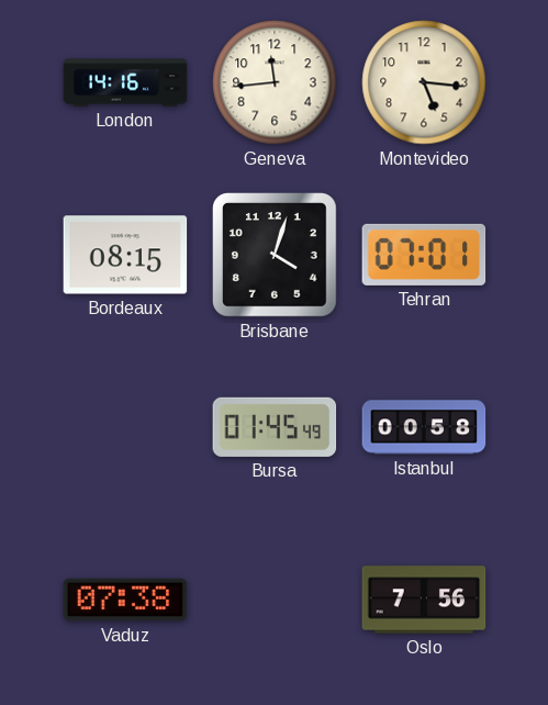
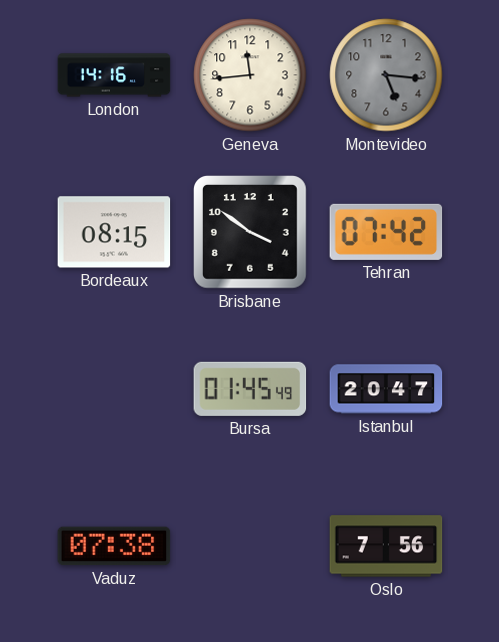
Montevideo dial: cream -> grey
Brisbane: 4:03 -> 3:51
Tehran: 07:01 -> 07:42
Istanbul: 00:58 -> 20:47
